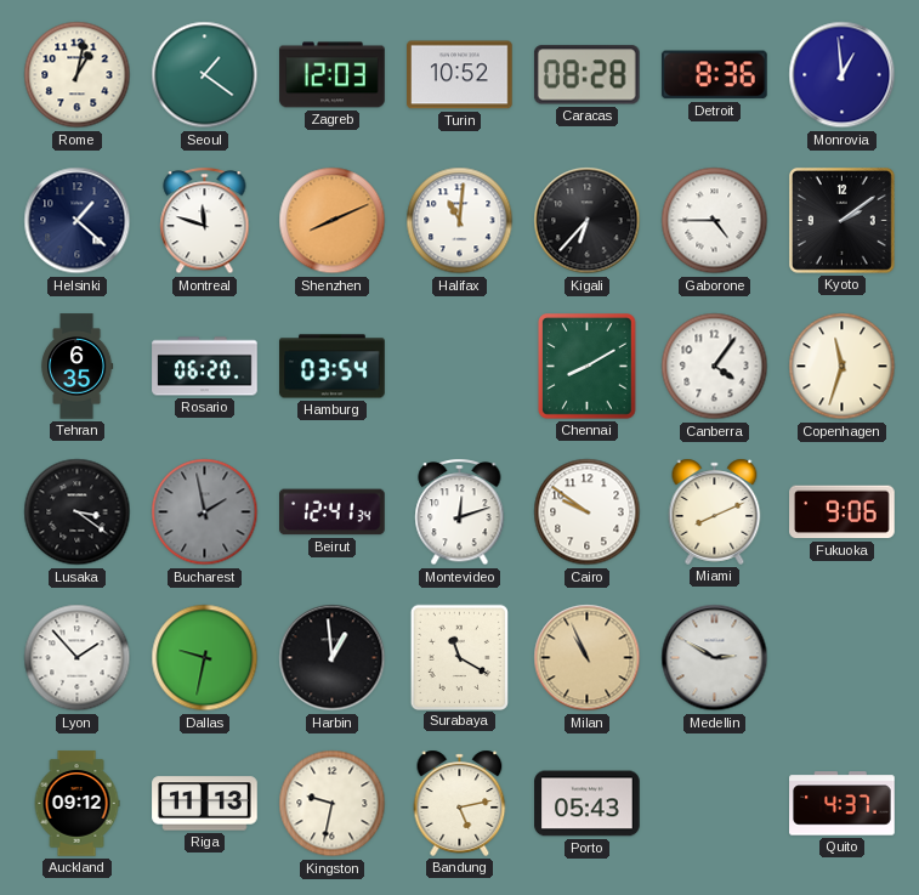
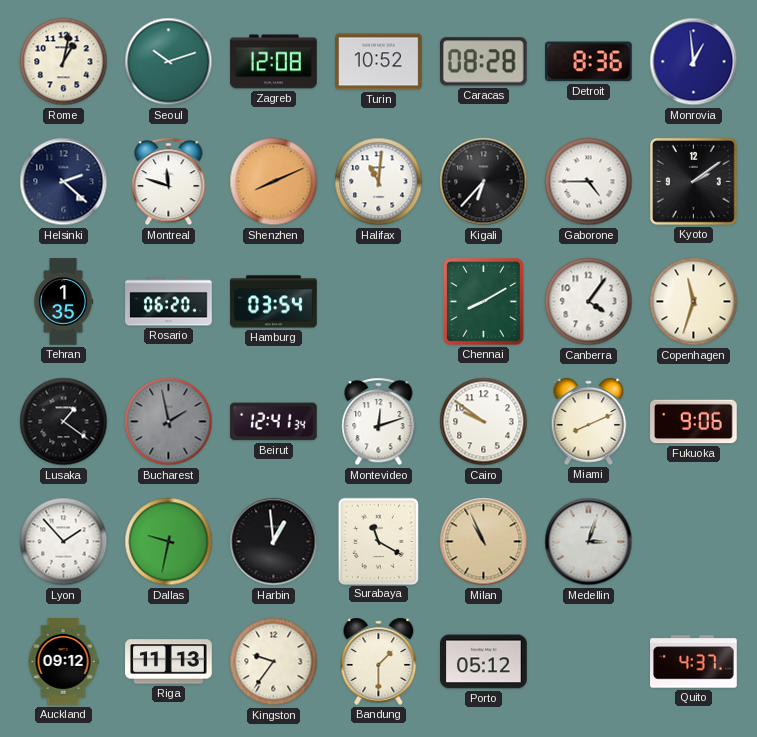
Seoul: 1:21 -> 10:12
Zagreb: 12:03 -> 12:08
Helsinki: 1:22 -> 2:22
Tehran: 6:35 -> 1:35
Lusaka: 3:21 -> 1:21
Medellin: 2:50 -> 3:03
Kingston: 9:32 -> 9:36
Bandung: 5:13 -> 1:30
Porto: 05:43 -> 05:12
